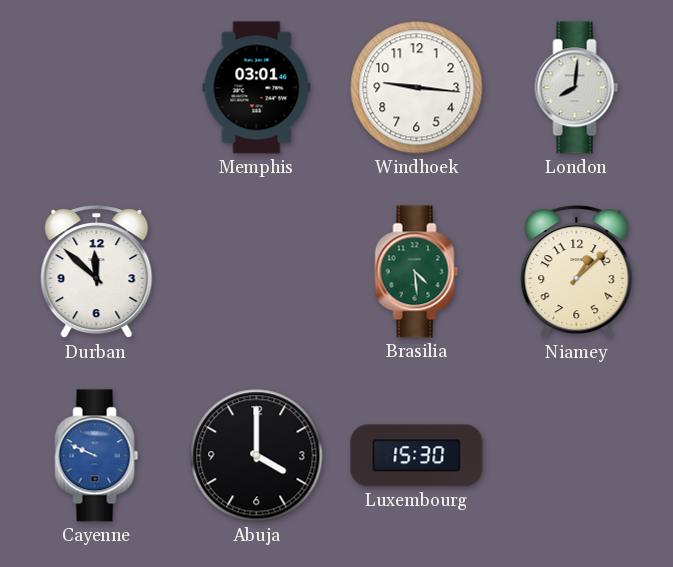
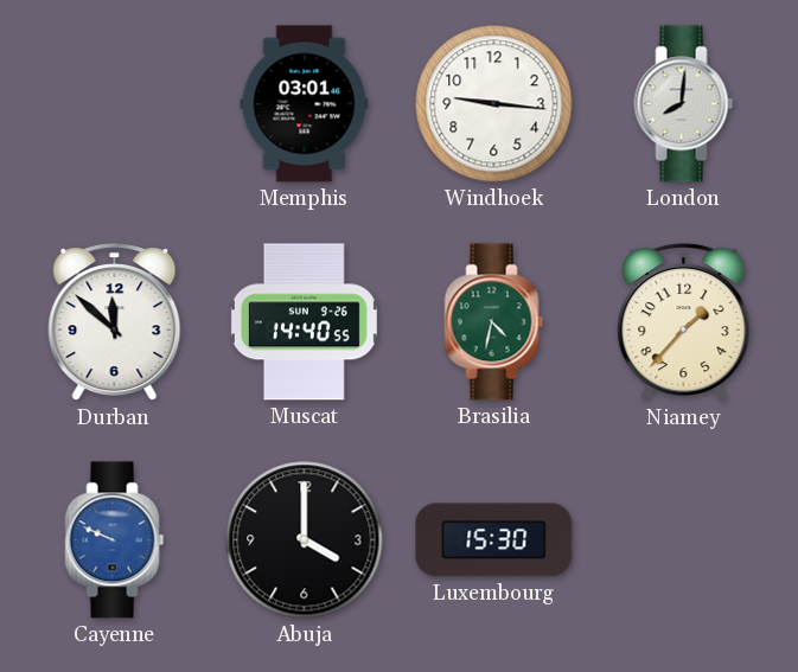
Muscat: none -> 14:40
Brasilia: 4:29 -> 4:32
Niamey: 1:08 -> 1:37
